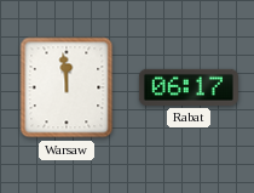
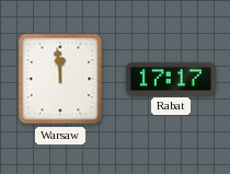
Rabat: 06:17 -> 17:17
